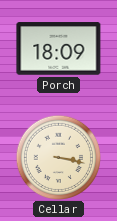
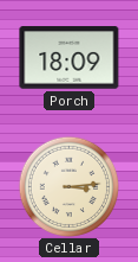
Cellar: 3:17 -> 3:14
